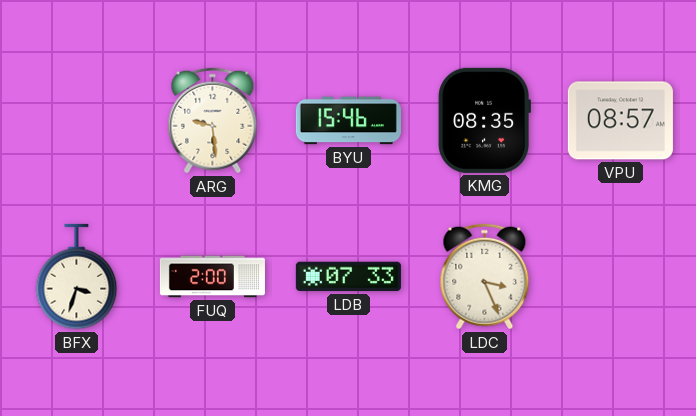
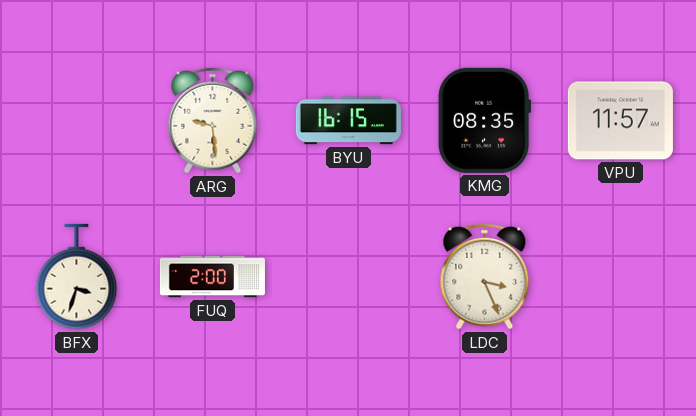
BYU: 15:46 -> 16:15
VPU: 08:57 -> 11:57
LDB: 07:33 -> none
